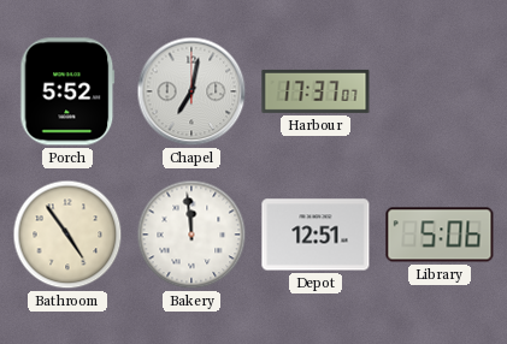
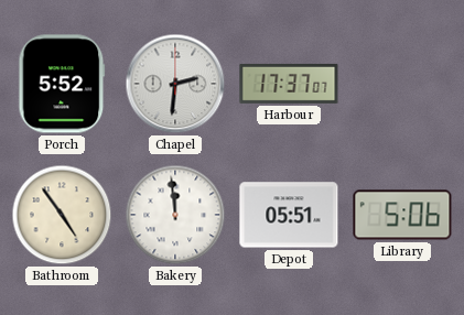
Chapel: 7:02 -> 2:31
Depot: 12:51 -> 05:51
